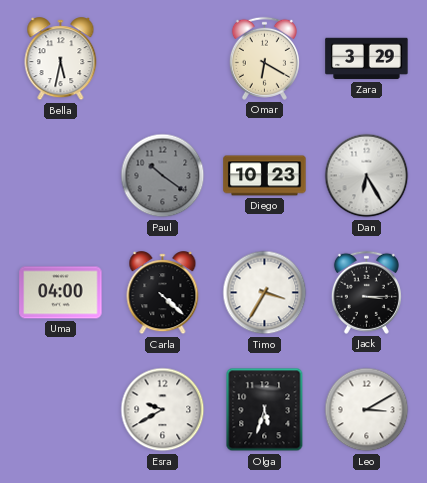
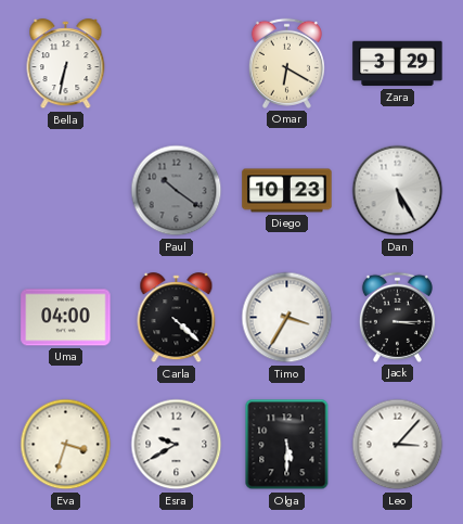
Bella: 5:32 -> 6:32
Dan: 6:25 -> 5:25
Eva: none -> 3:33
Olga: 5:33 -> 5:30
Leo: 3:10 -> 3:07
